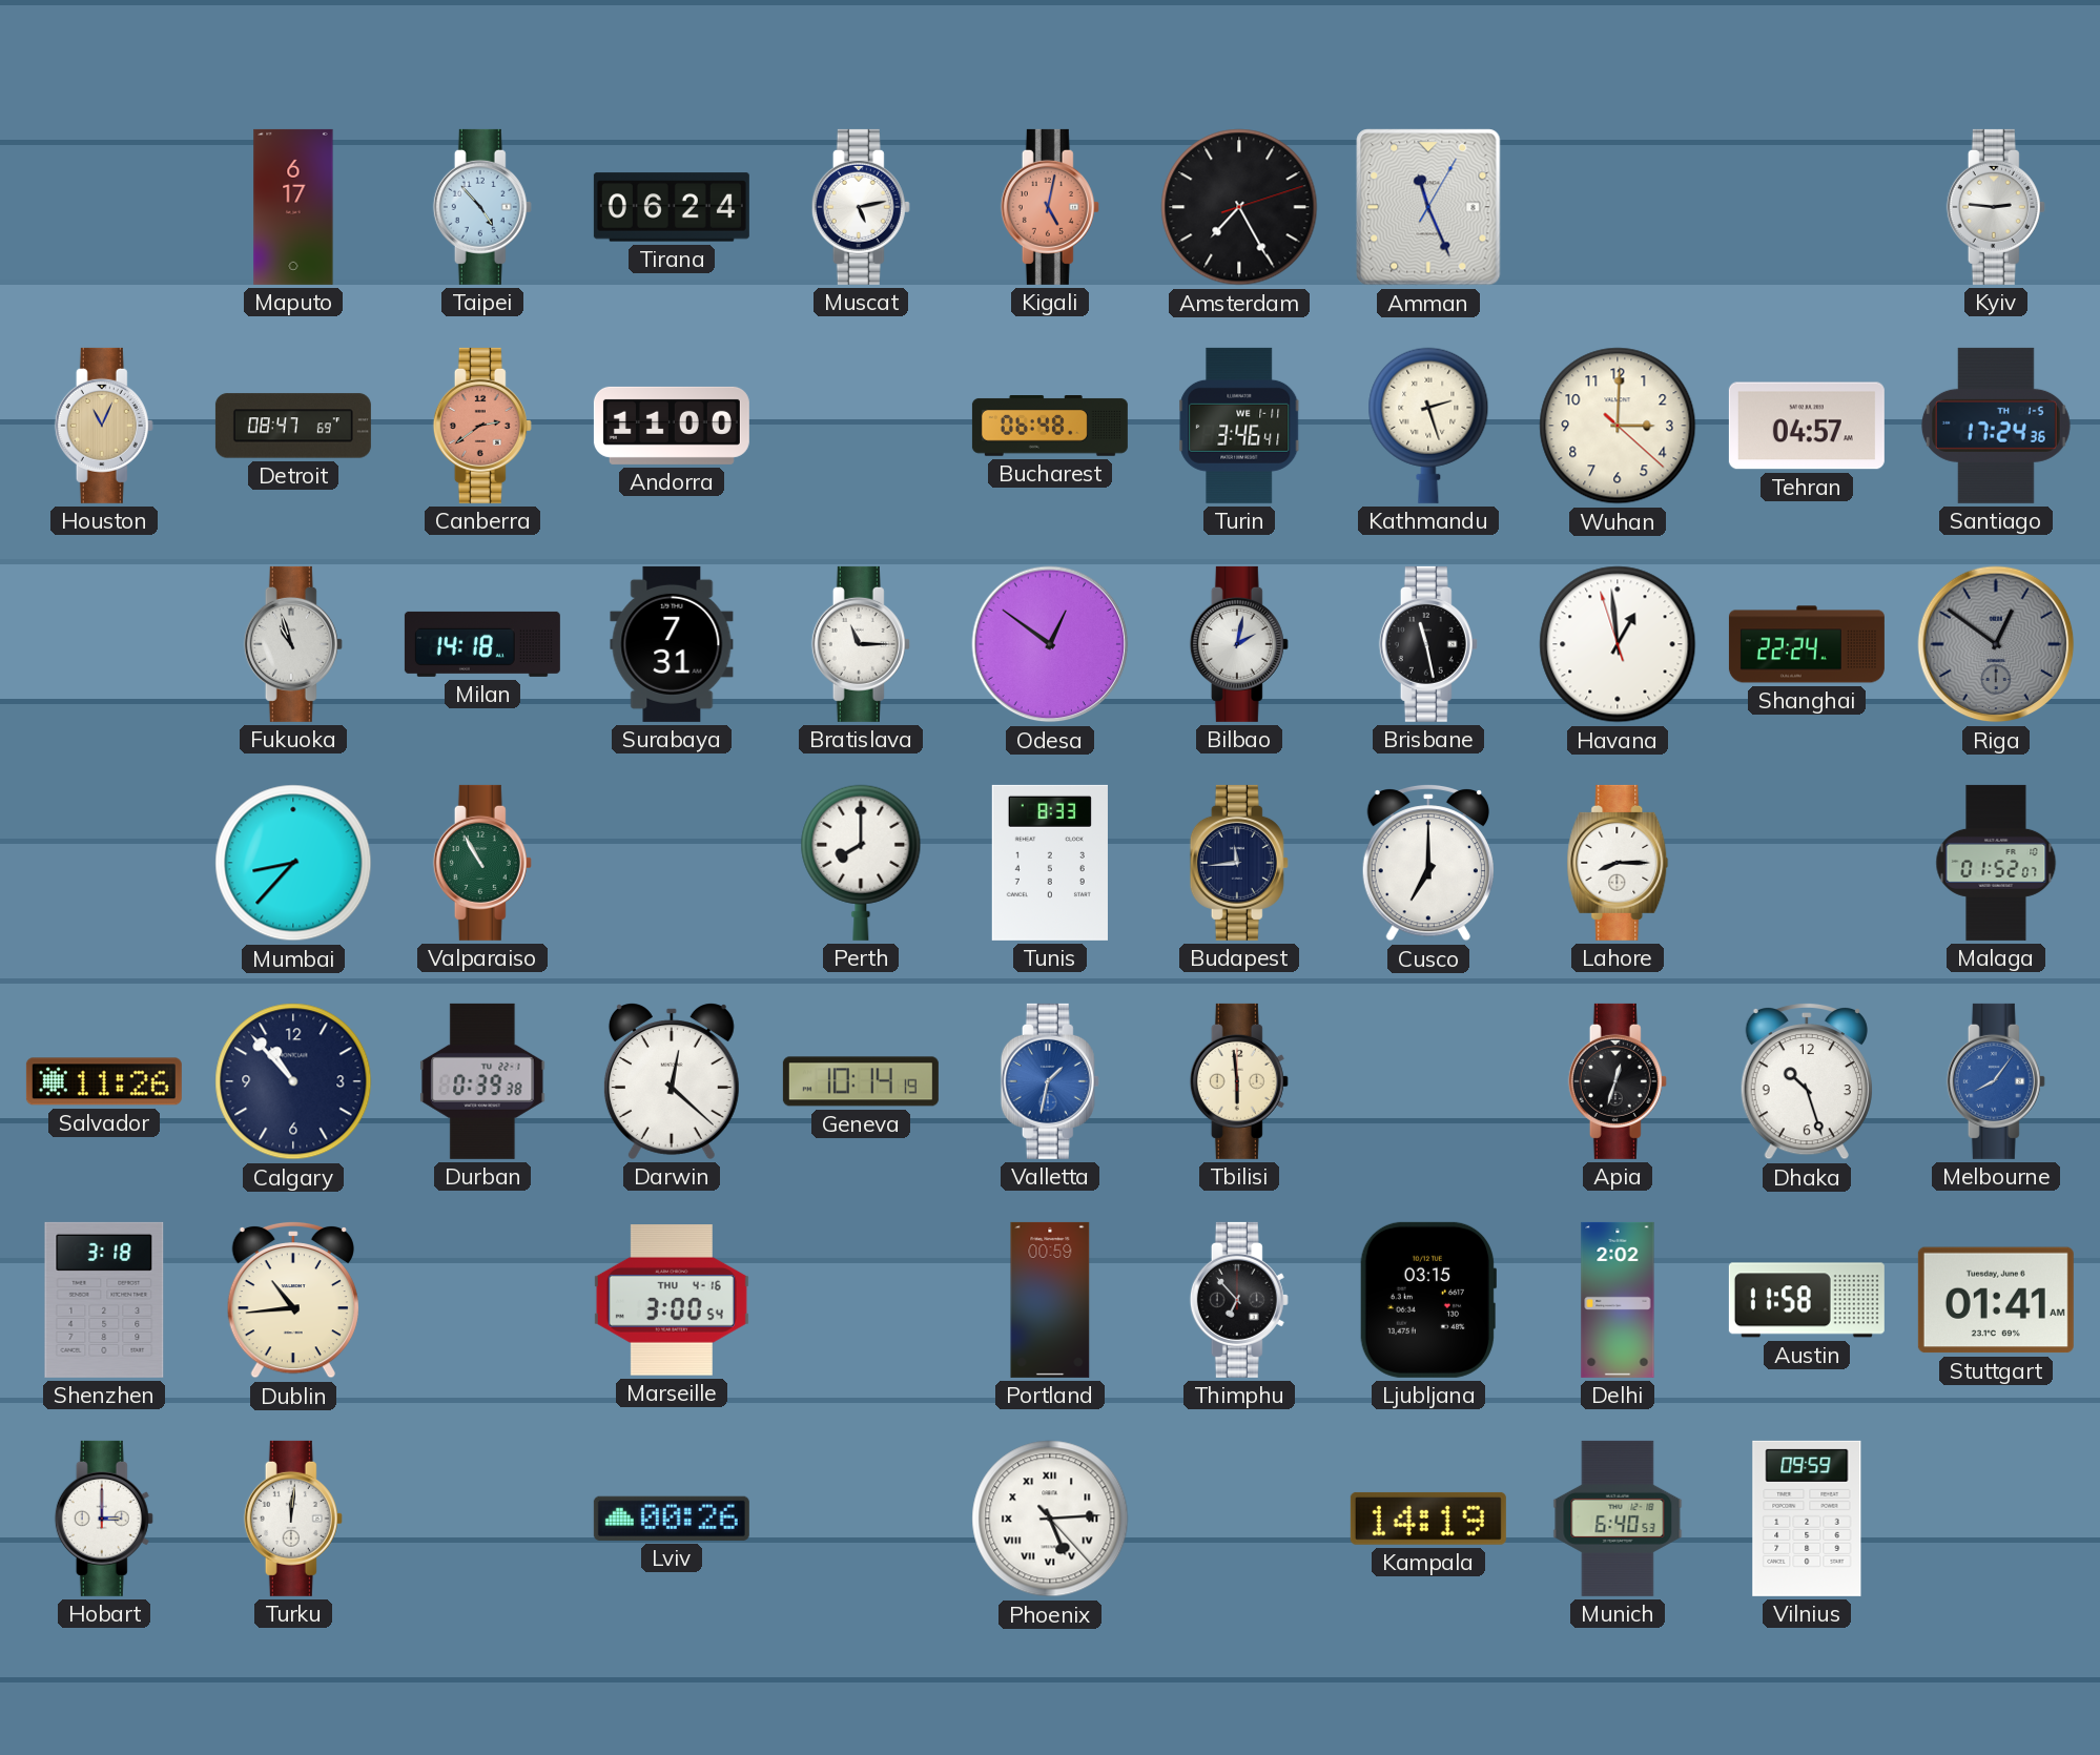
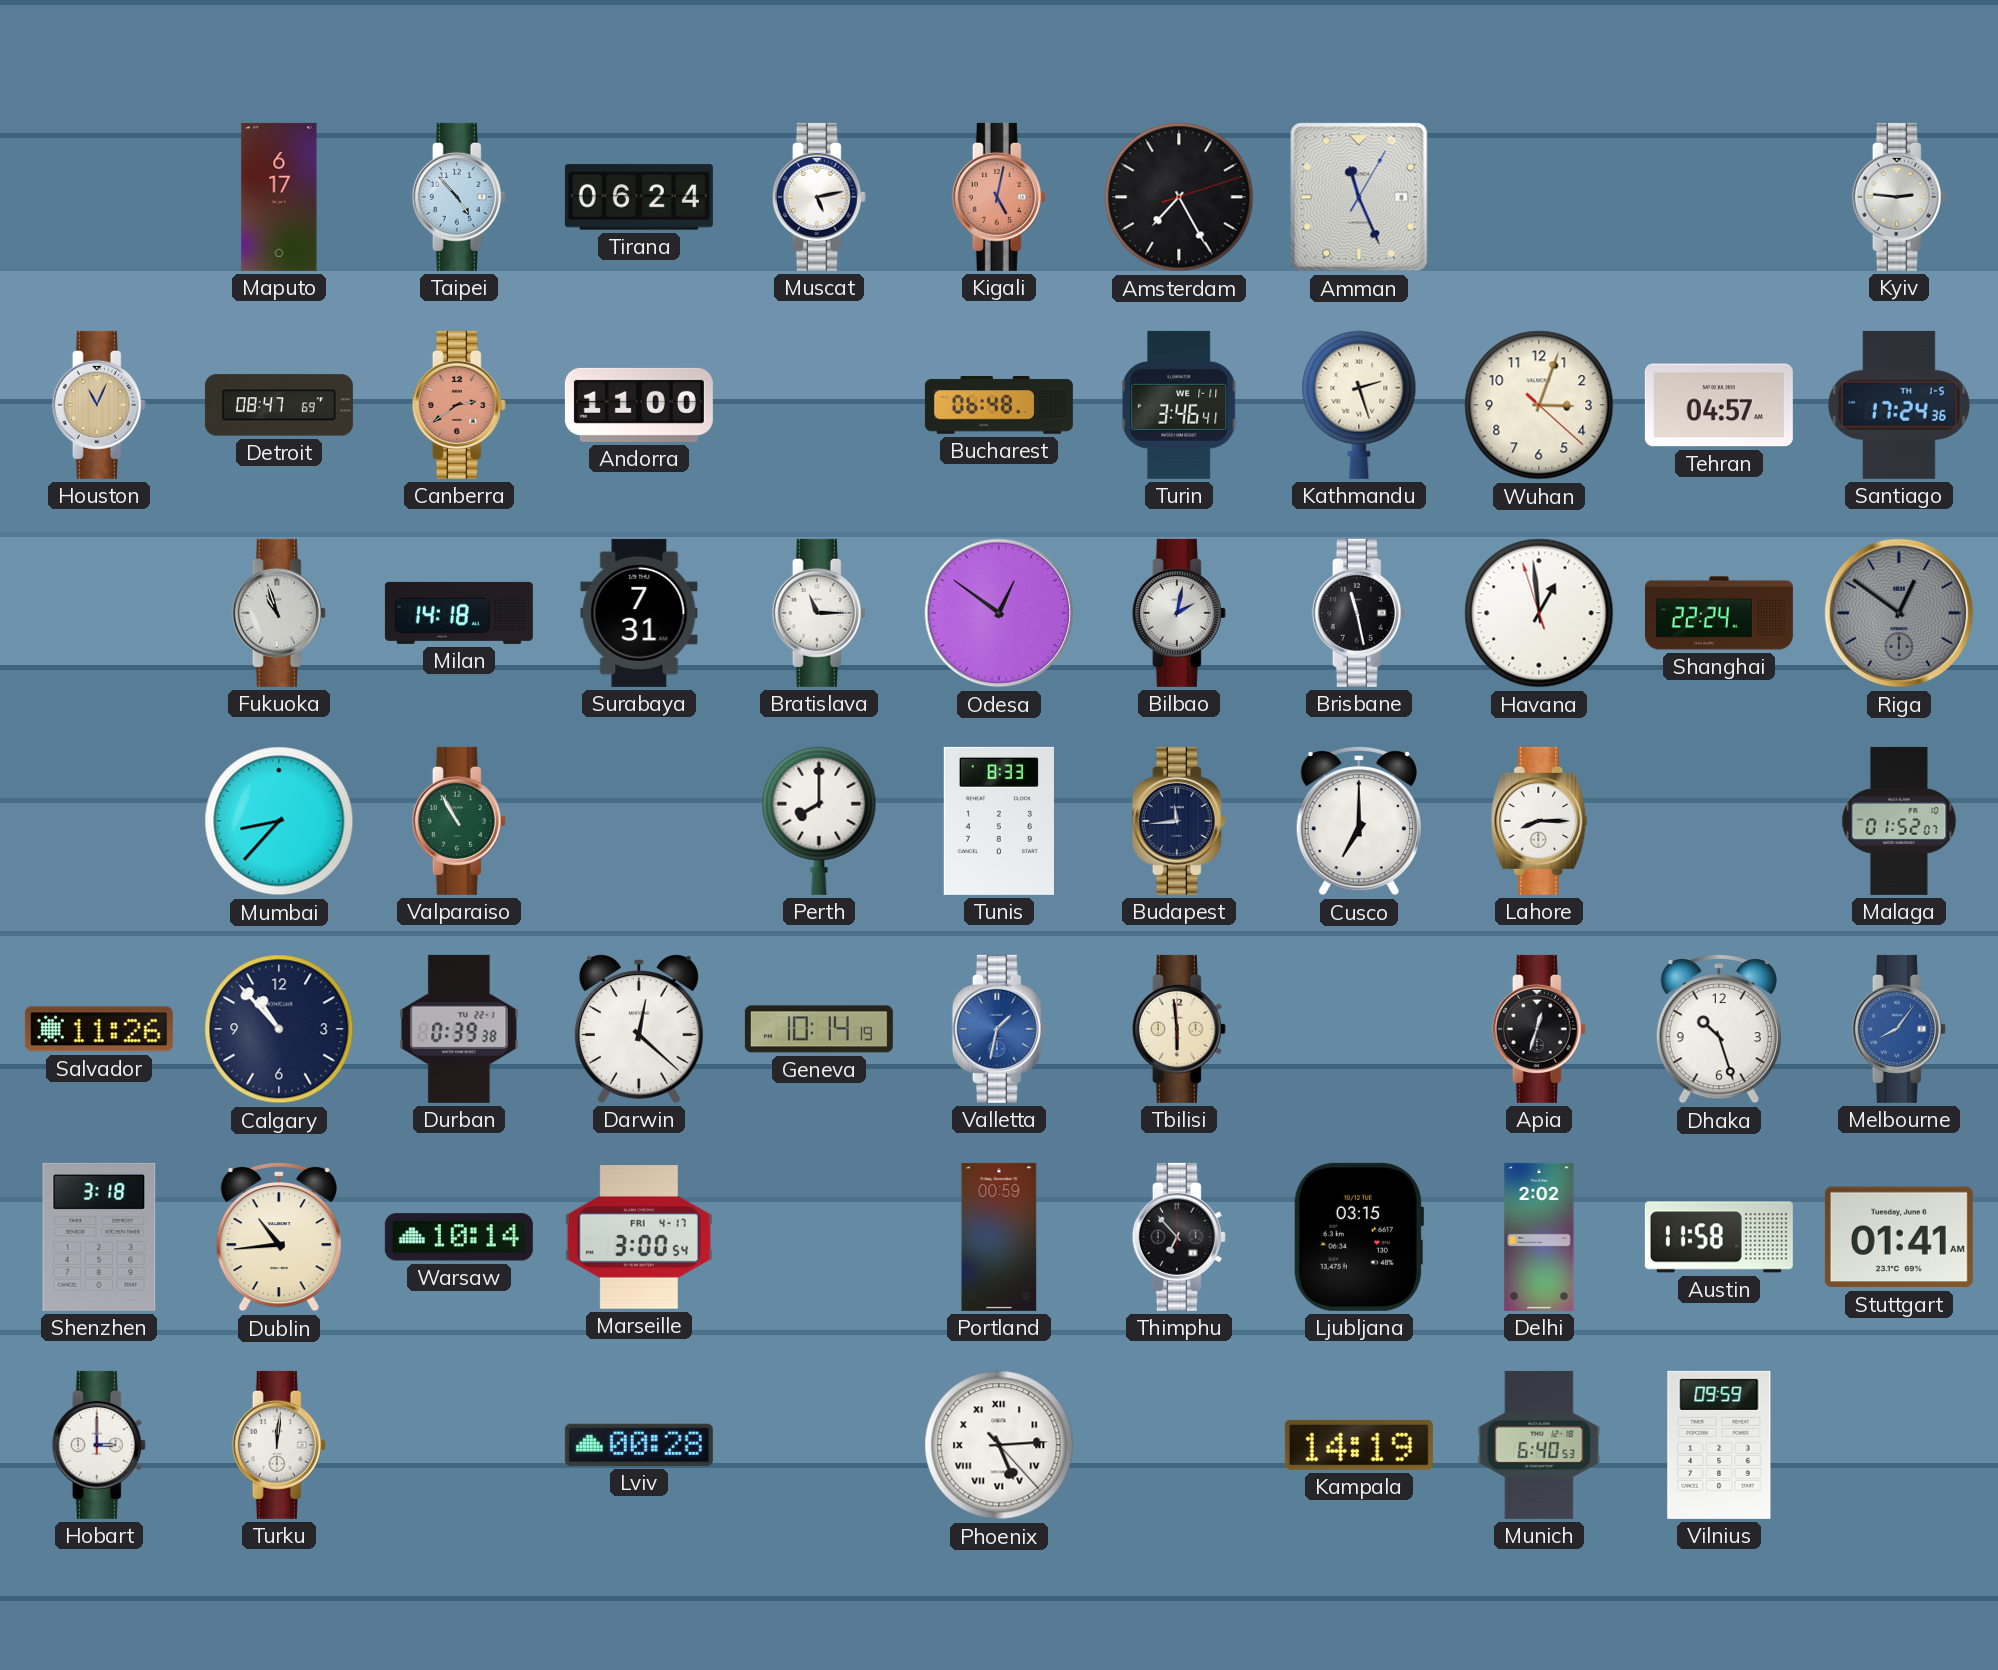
Wuhan: 3:00 -> 3:03
Warsaw: none -> 10:14
Marseille date: THU 4-16 -> FRI 4-17
Lviv: 00:26 -> 00:28
